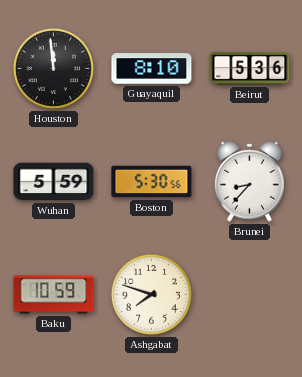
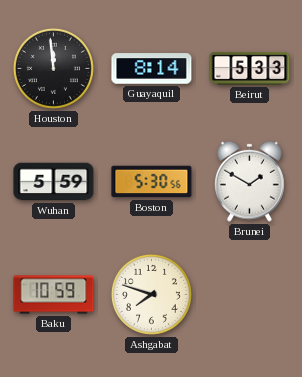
Guayaquil: 8:10 -> 8:14
Beirut: 5:36 -> 5:33
Brunei: 8:37 -> 1:50
